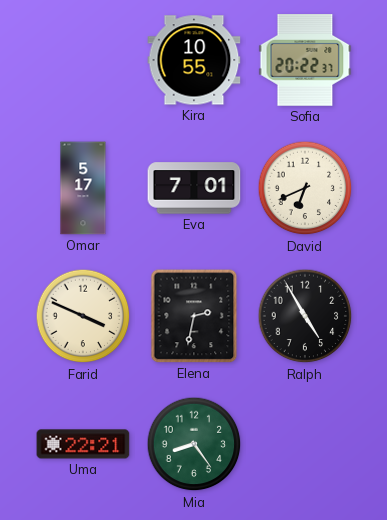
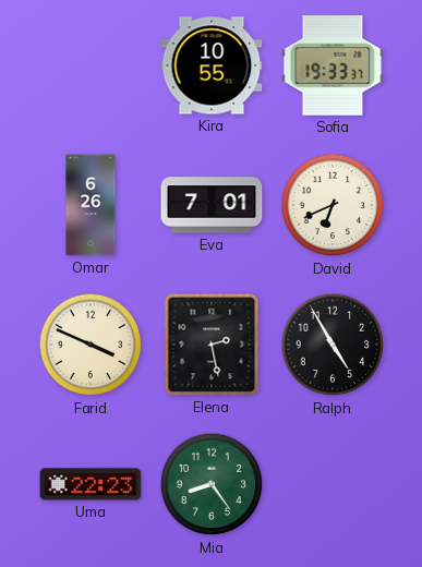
Sofia: 20:22 -> 19:33
Omar: 5:17 -> 6:26
Elena: 2:32 -> 2:28
Uma: 22:21 -> 22:23
